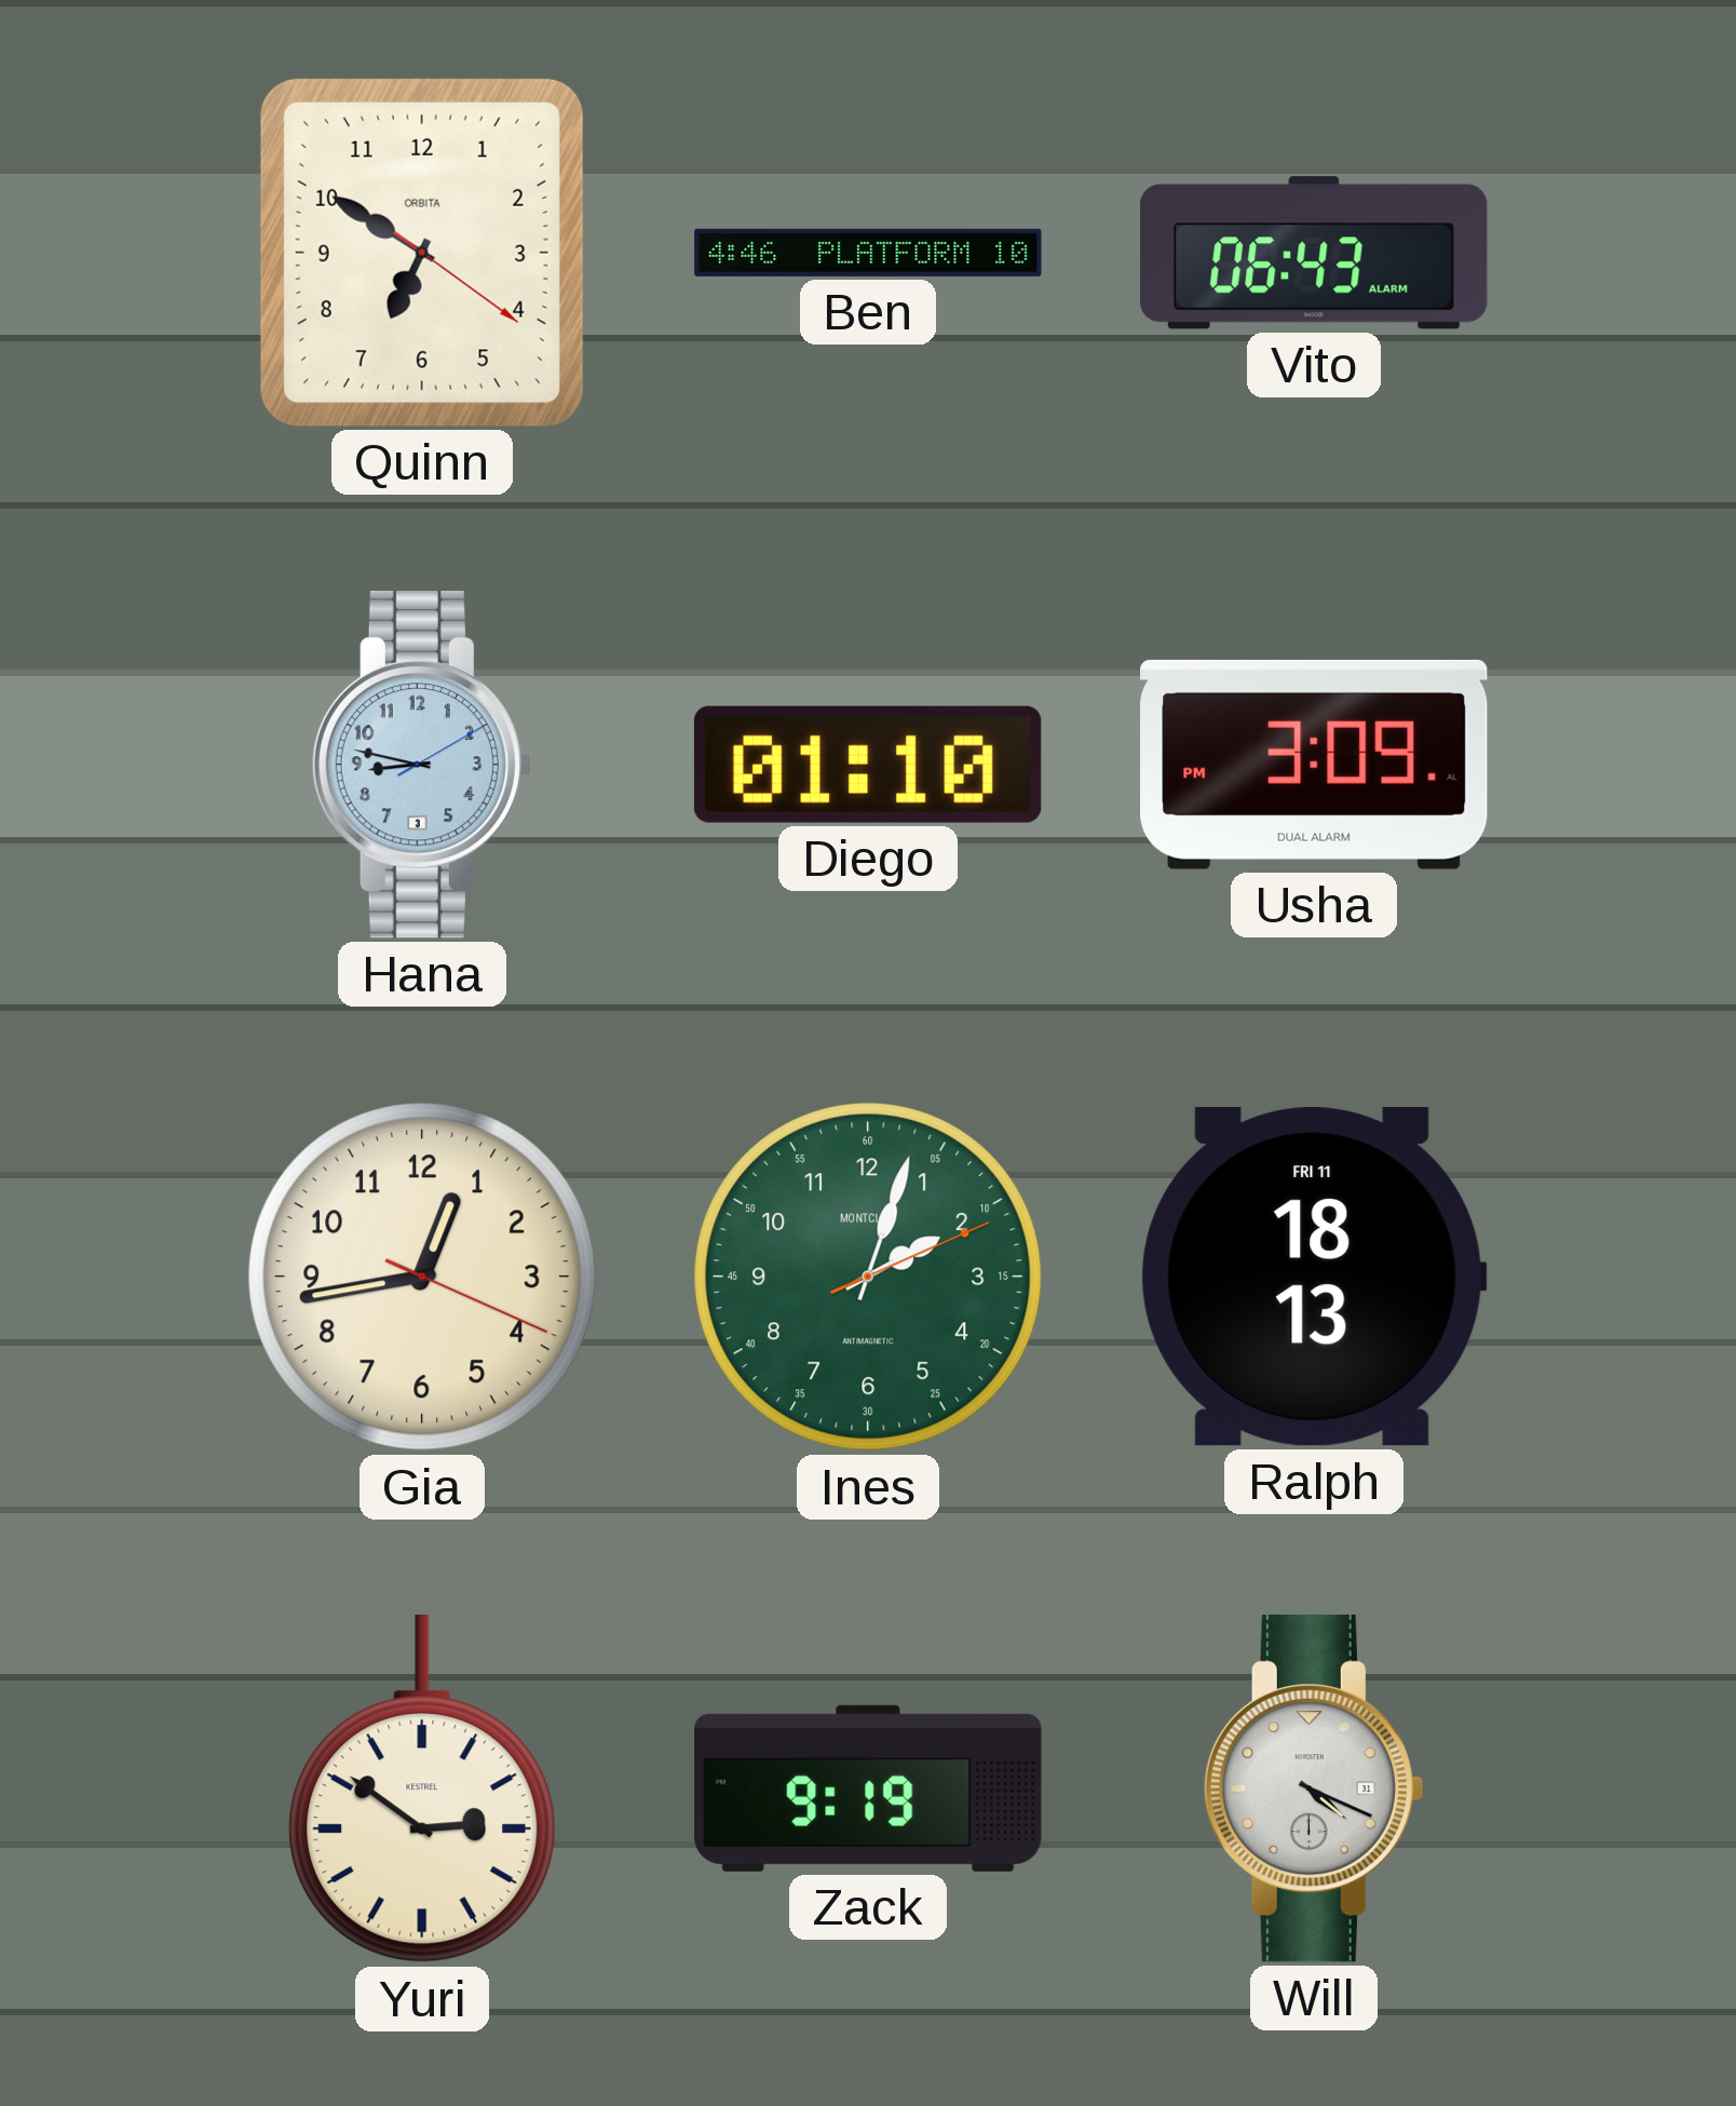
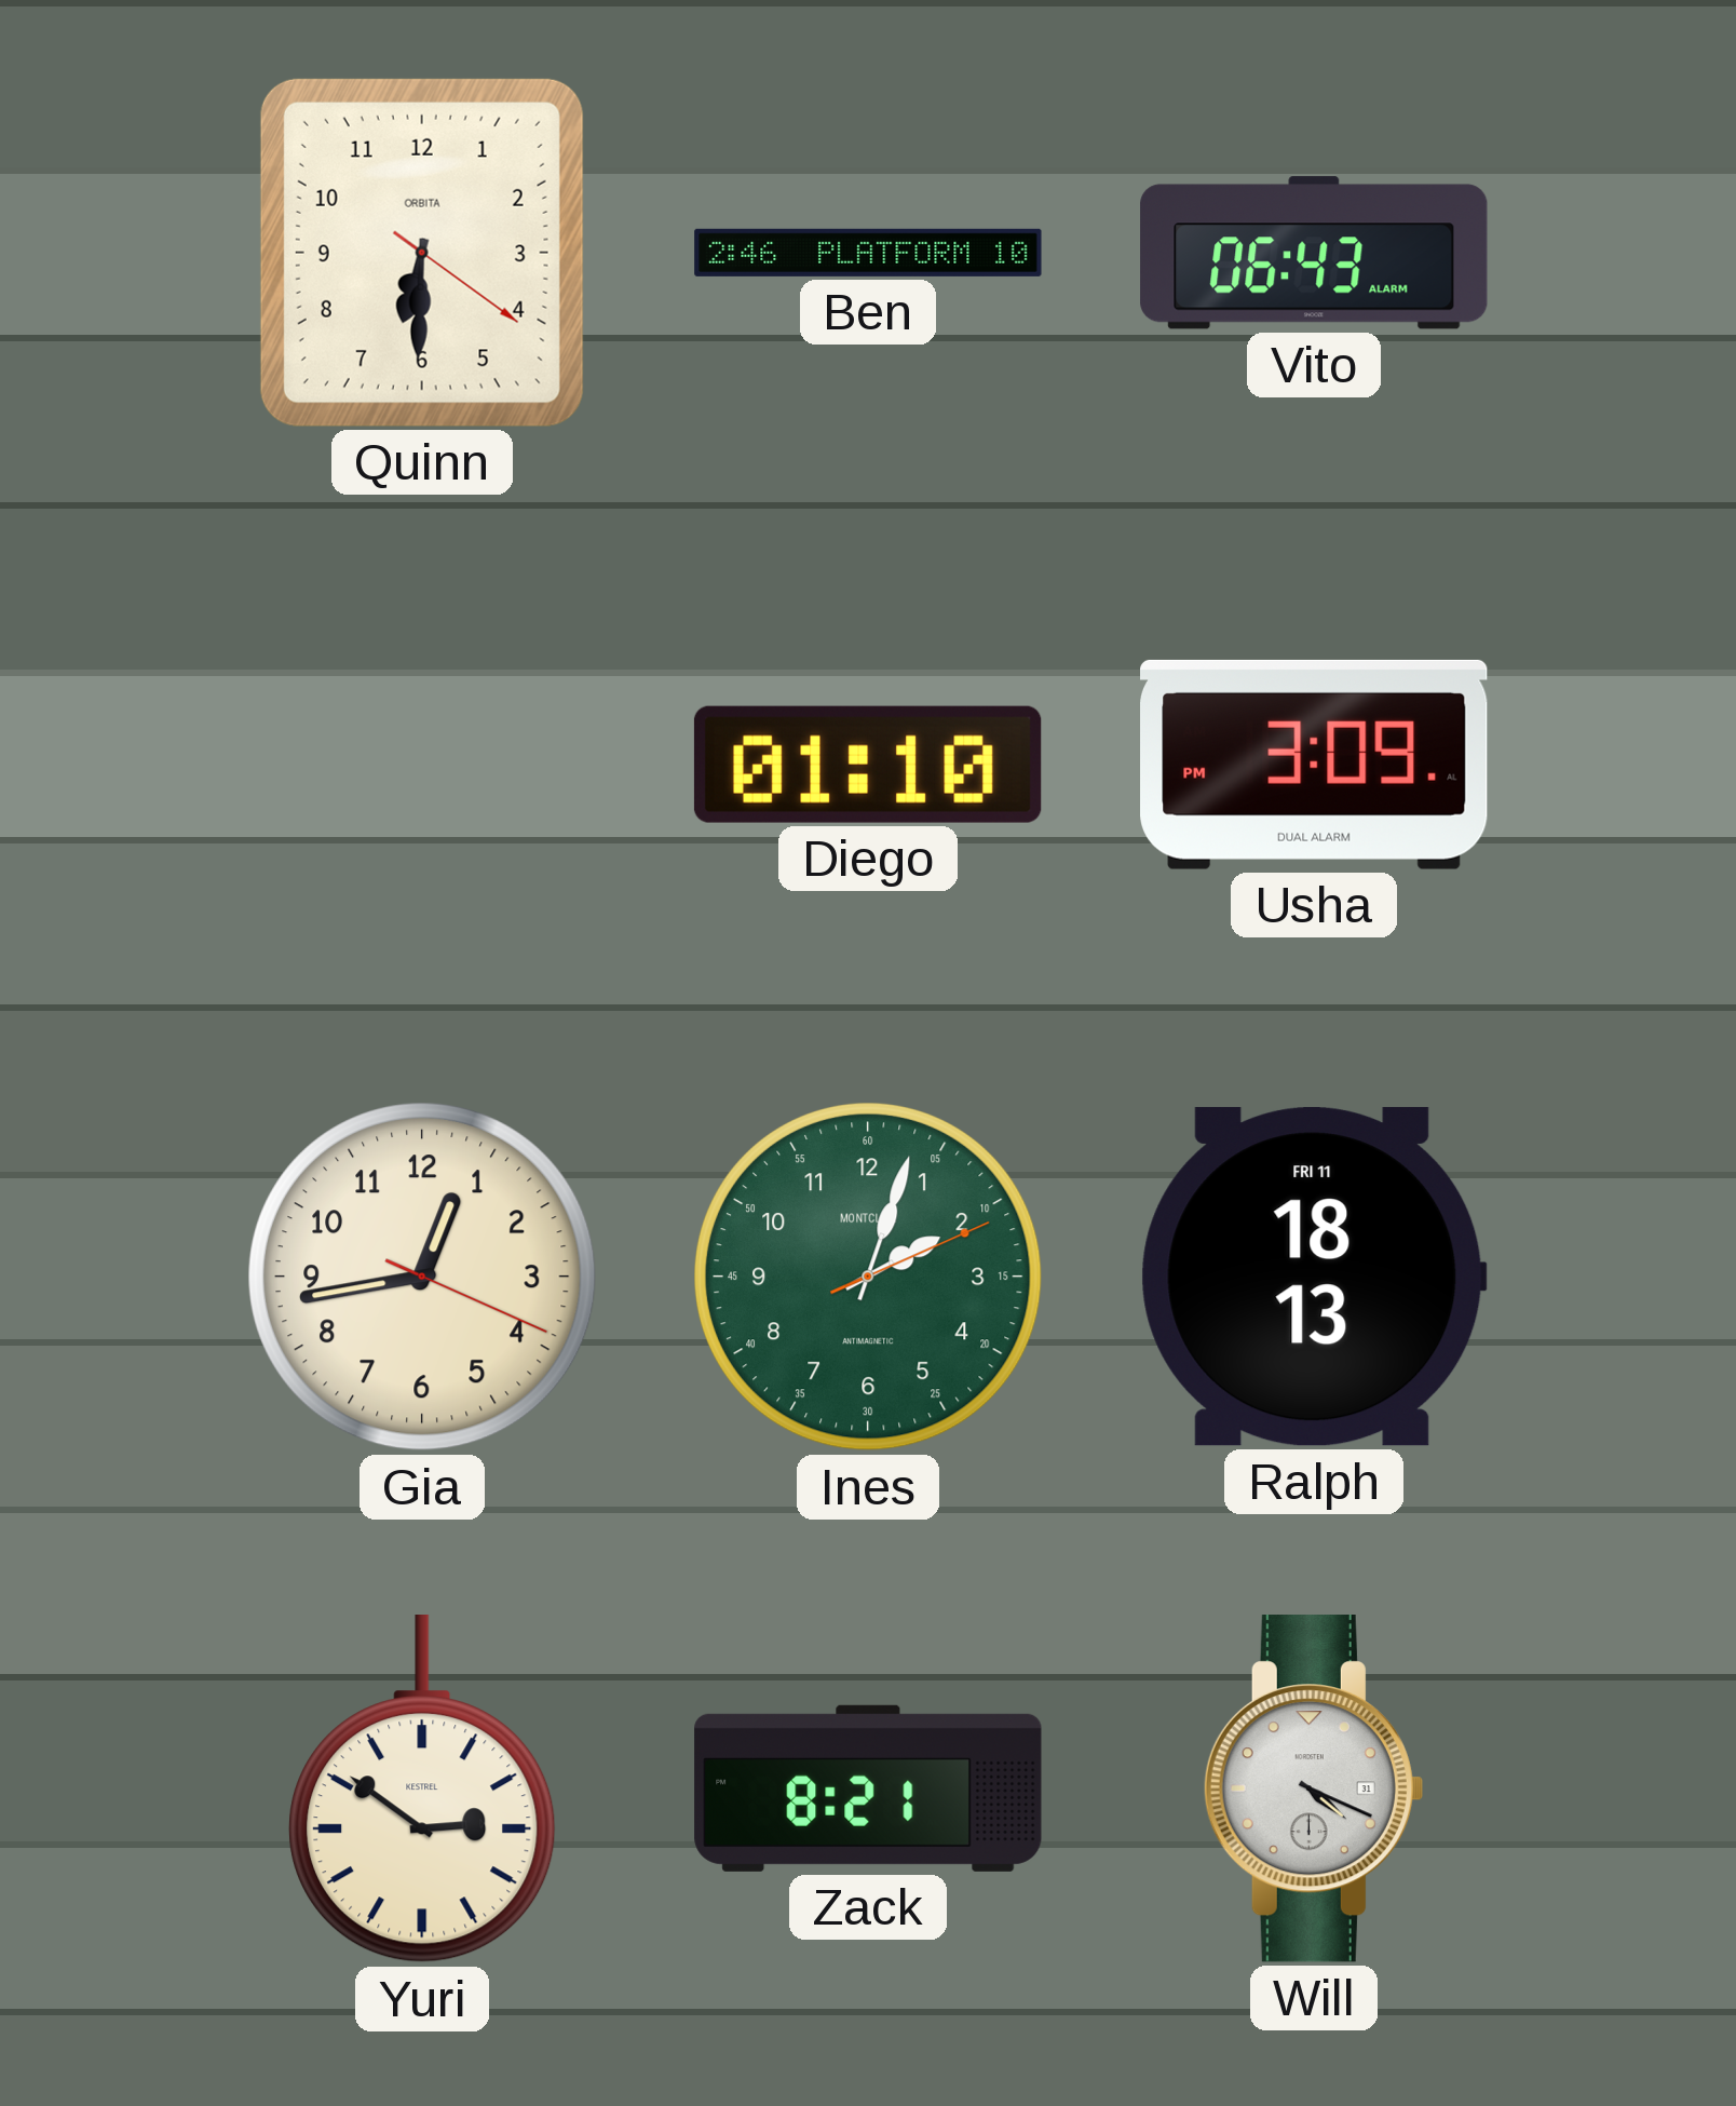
Quinn: 6:50 -> 6:30
Ben: 4:46 -> 2:46
Hana: 8:47 -> none
Zack: 9:19 -> 8:21
